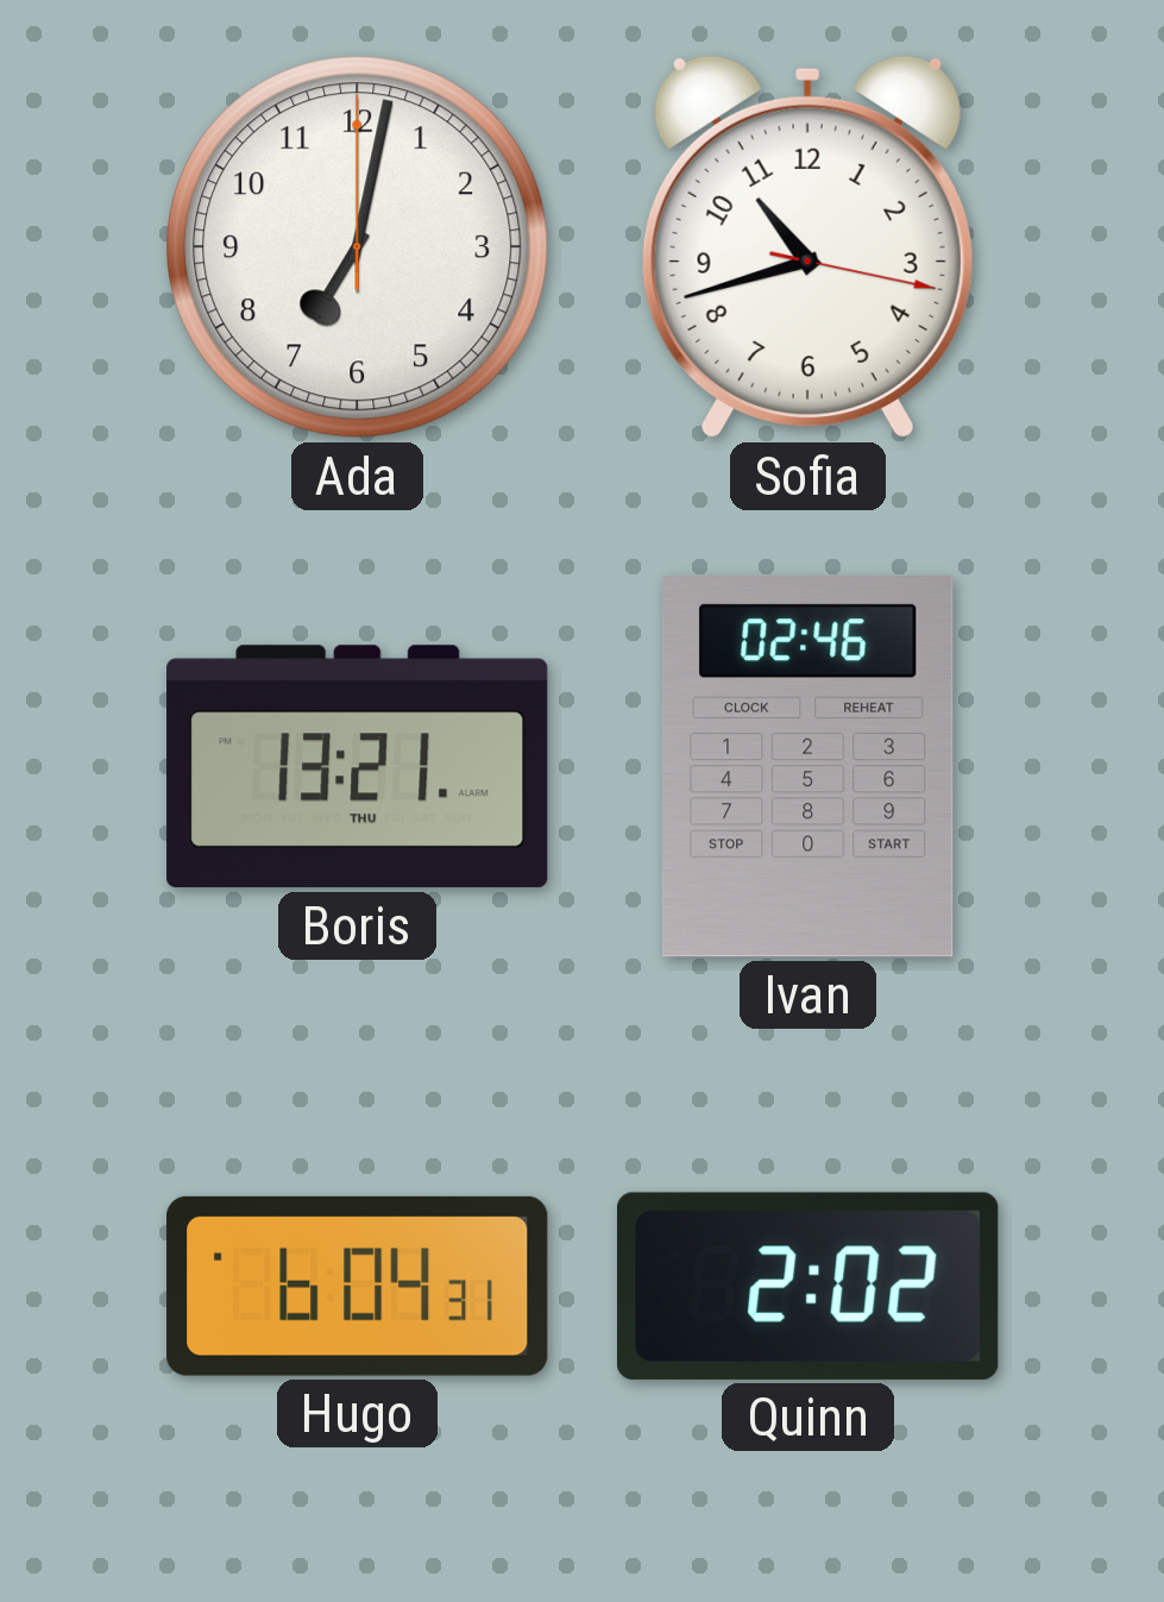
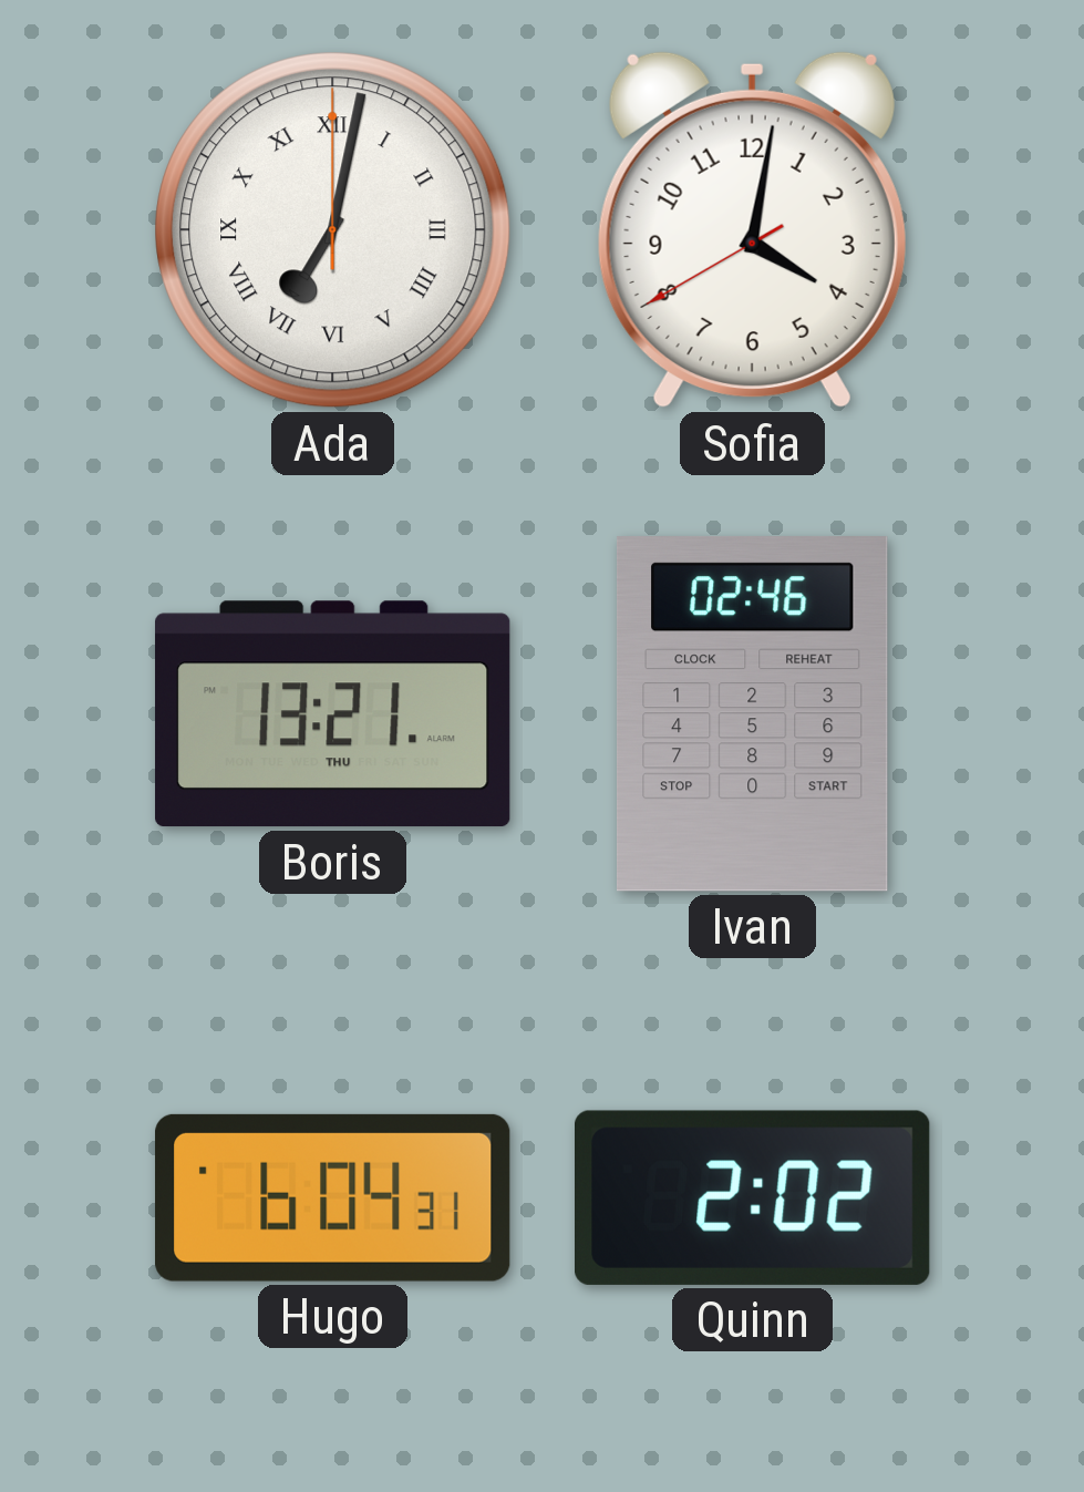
Ada numerals: Arabic -> Roman
Sofia: 10:42 -> 4:01
